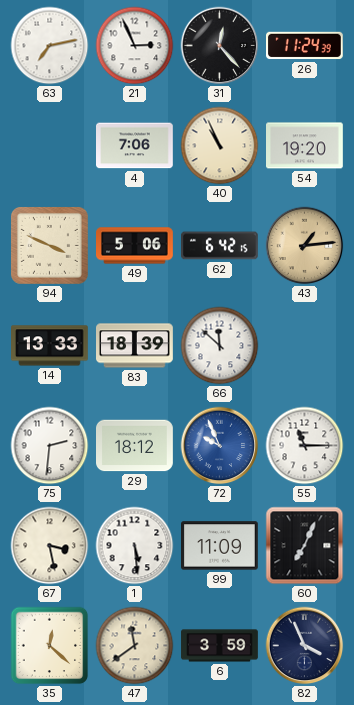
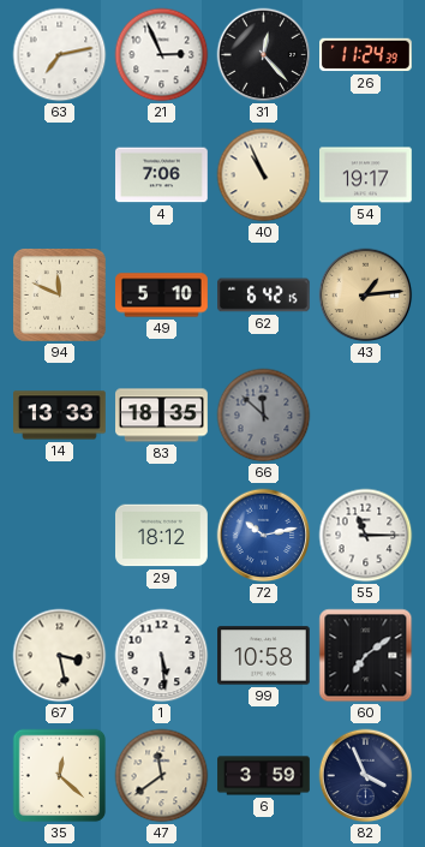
54: 19:20 -> 19:17
94: 3:49 -> 11:49
49: 5:06 -> 5:10
83: 18:39 -> 18:35
66 dial: white -> grey
75: 2:31 -> none
72: 9:56 -> 10:13
99: 11:09 -> 10:58
60: 7:04 -> 7:09
